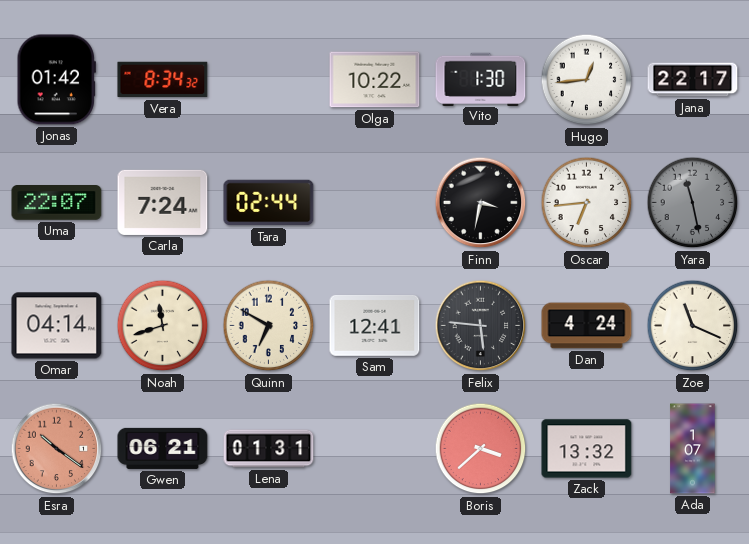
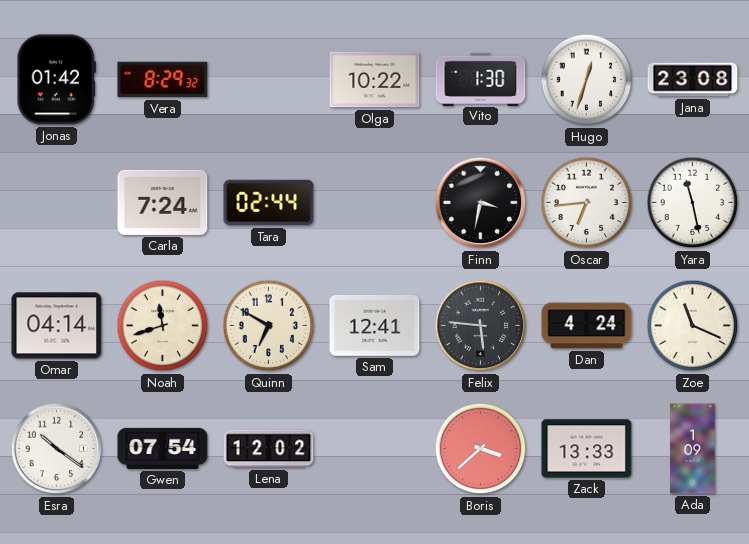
Vera: 8:34 -> 8:29
Hugo: 12:44 -> 12:33
Jana: 22:17 -> 23:08
Uma: 22:07 -> none
Yara dial: grey -> white
Esra dial: salmon -> white
Gwen: 06:21 -> 07:54
Lena: 01:31 -> 12:02
Zack: 13:32 -> 13:33
Ada: 1:07 -> 1:09
